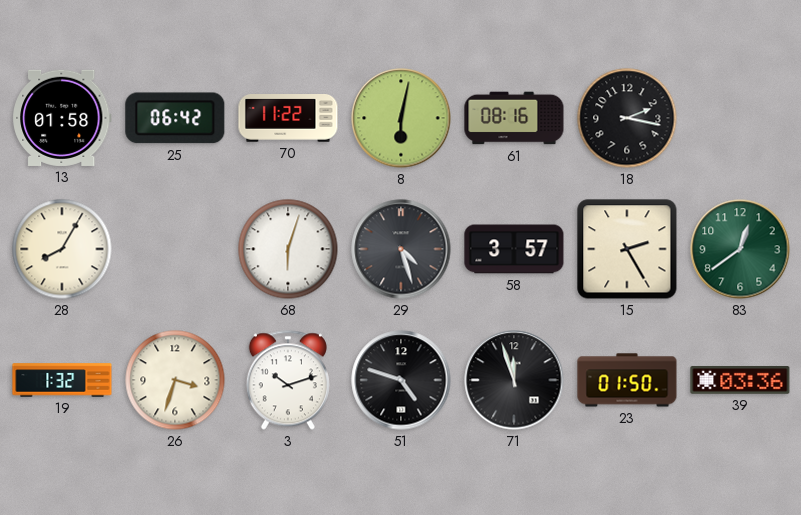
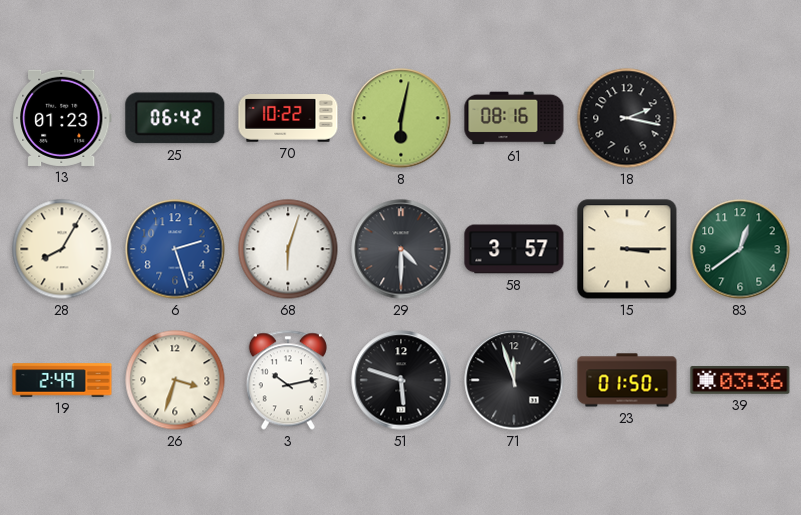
13: 01:58 -> 01:23
70: 11:22 -> 10:22
6: none -> 2:27
29: 4:27 -> 4:30
15: 2:25 -> 3:15
19: 1:32 -> 2:49
3: 10:12 -> 10:13
51: 4:48 -> 5:48
